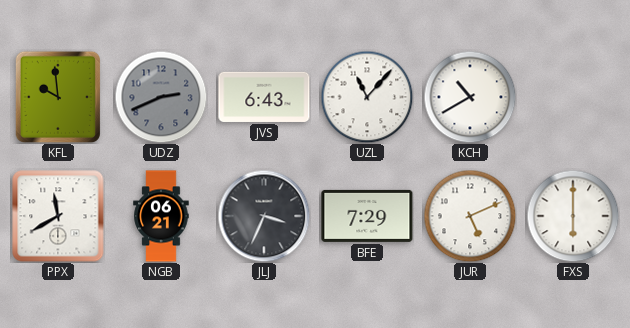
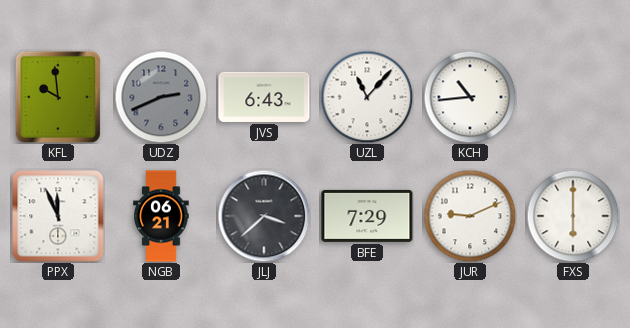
KCH: 10:40 -> 10:44
PPX: 11:40 -> 11:56
JLJ: 3:34 -> 3:38
JUR: 5:11 -> 9:11
